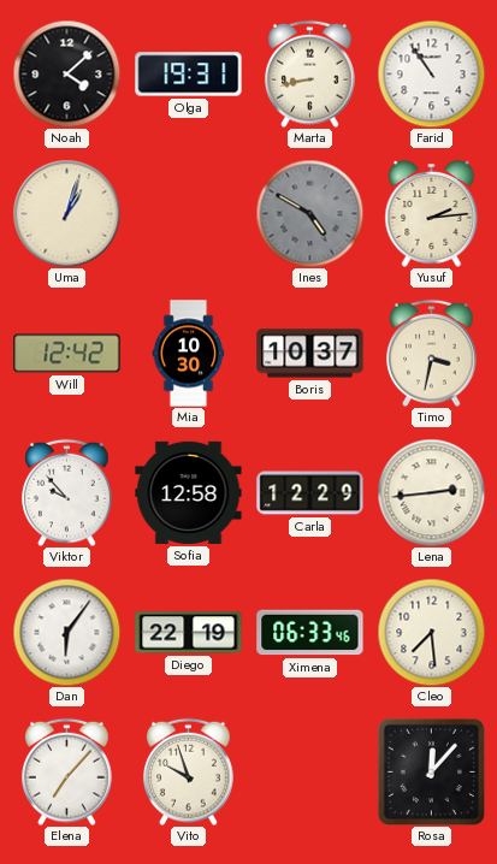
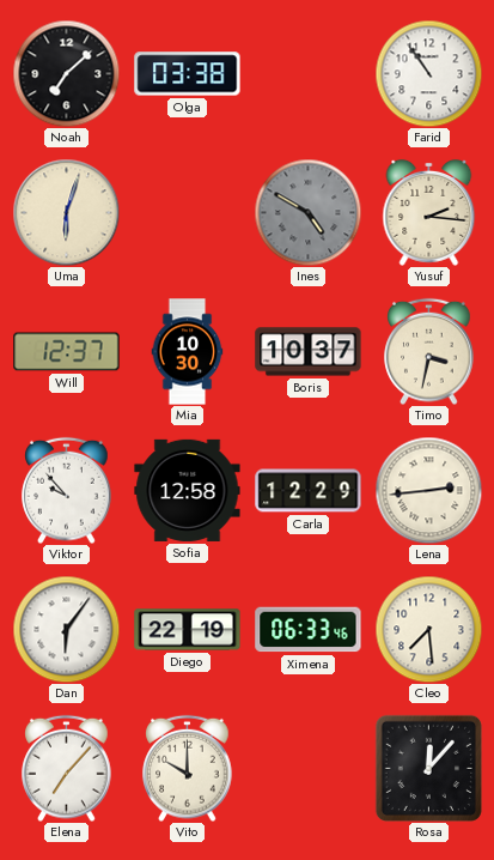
Noah: 4:08 -> 7:08
Olga: 19:31 -> 03:38
Marta: 8:43 -> none
Uma: 1:03 -> 6:03
Yusuf: 2:14 -> 2:16
Will: 12:42 -> 12:37
Vito: 9:57 -> 10:00
